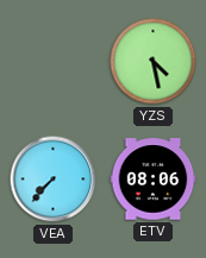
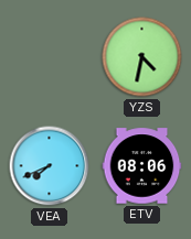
YZS: 4:28 -> 4:32
VEA: 7:37 -> 7:41
